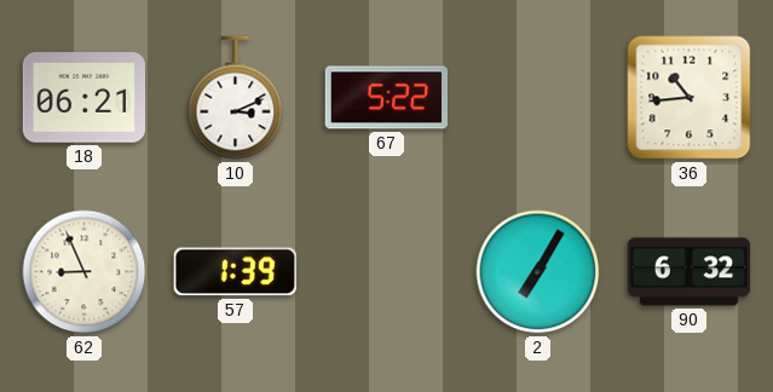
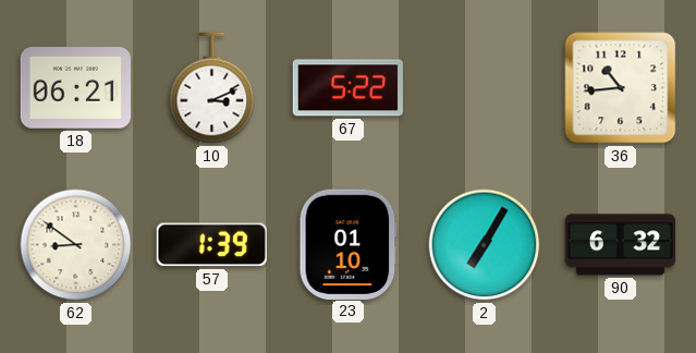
62: 8:56 -> 8:51
23: none -> 01:10
